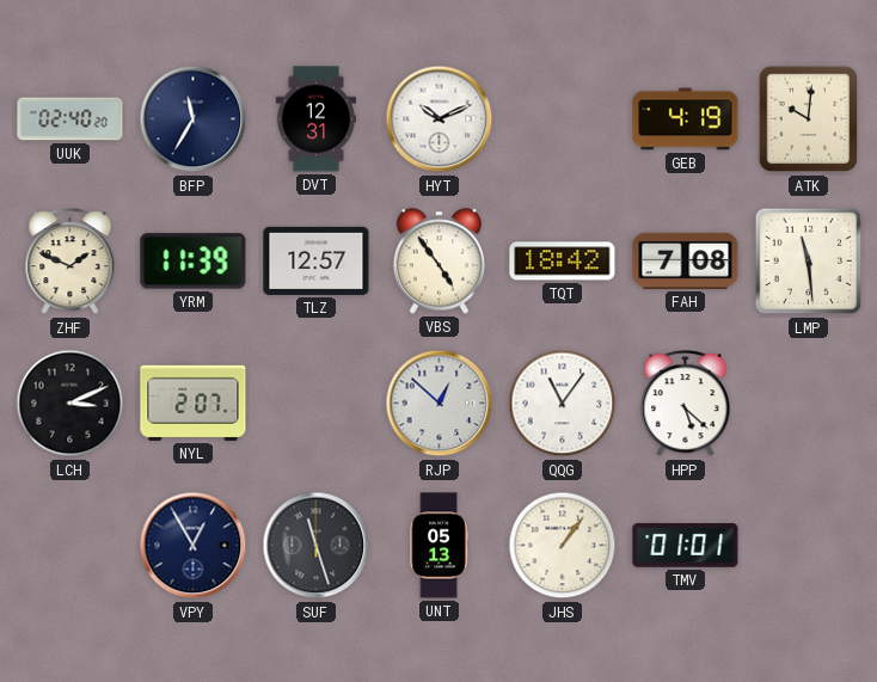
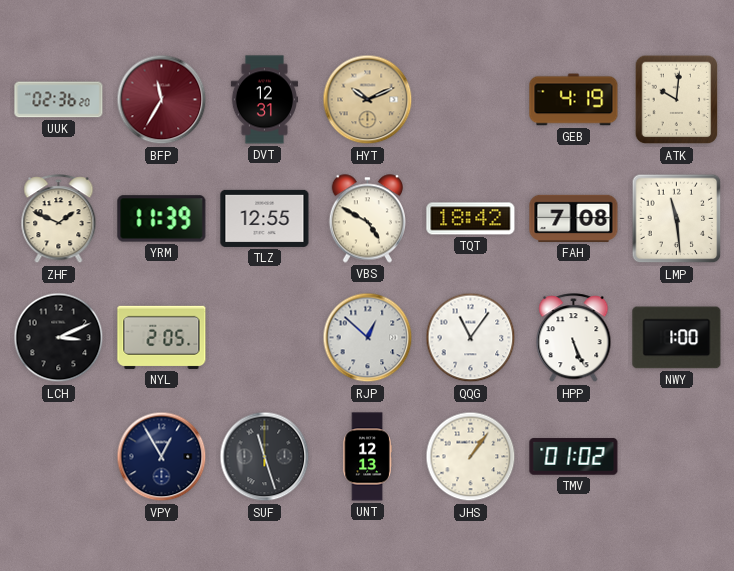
UUK: 02:40 -> 02:36
BFP dial: navy -> burgundy
HYT dial: white -> champagne
TLZ: 12:57 -> 12:55
VBS: 4:54 -> 4:50
NYL: 2:07 -> 2:05
HPP: 5:22 -> 5:26
NWY: none -> 1:00
UNT: 05:13 -> 12:13
TMV: 01:01 -> 01:02
